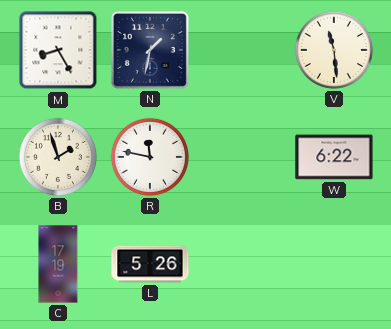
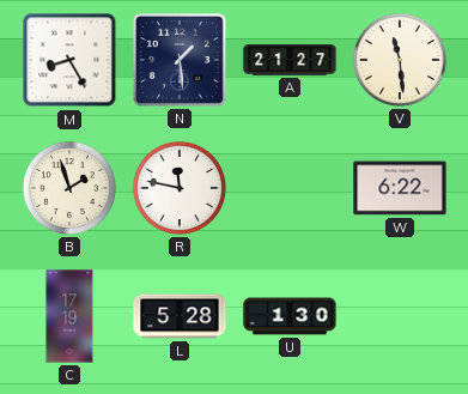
N: 1:32 -> 1:29
A: none -> 21:27
L: 5:26 -> 5:28
U: none -> 1:30
